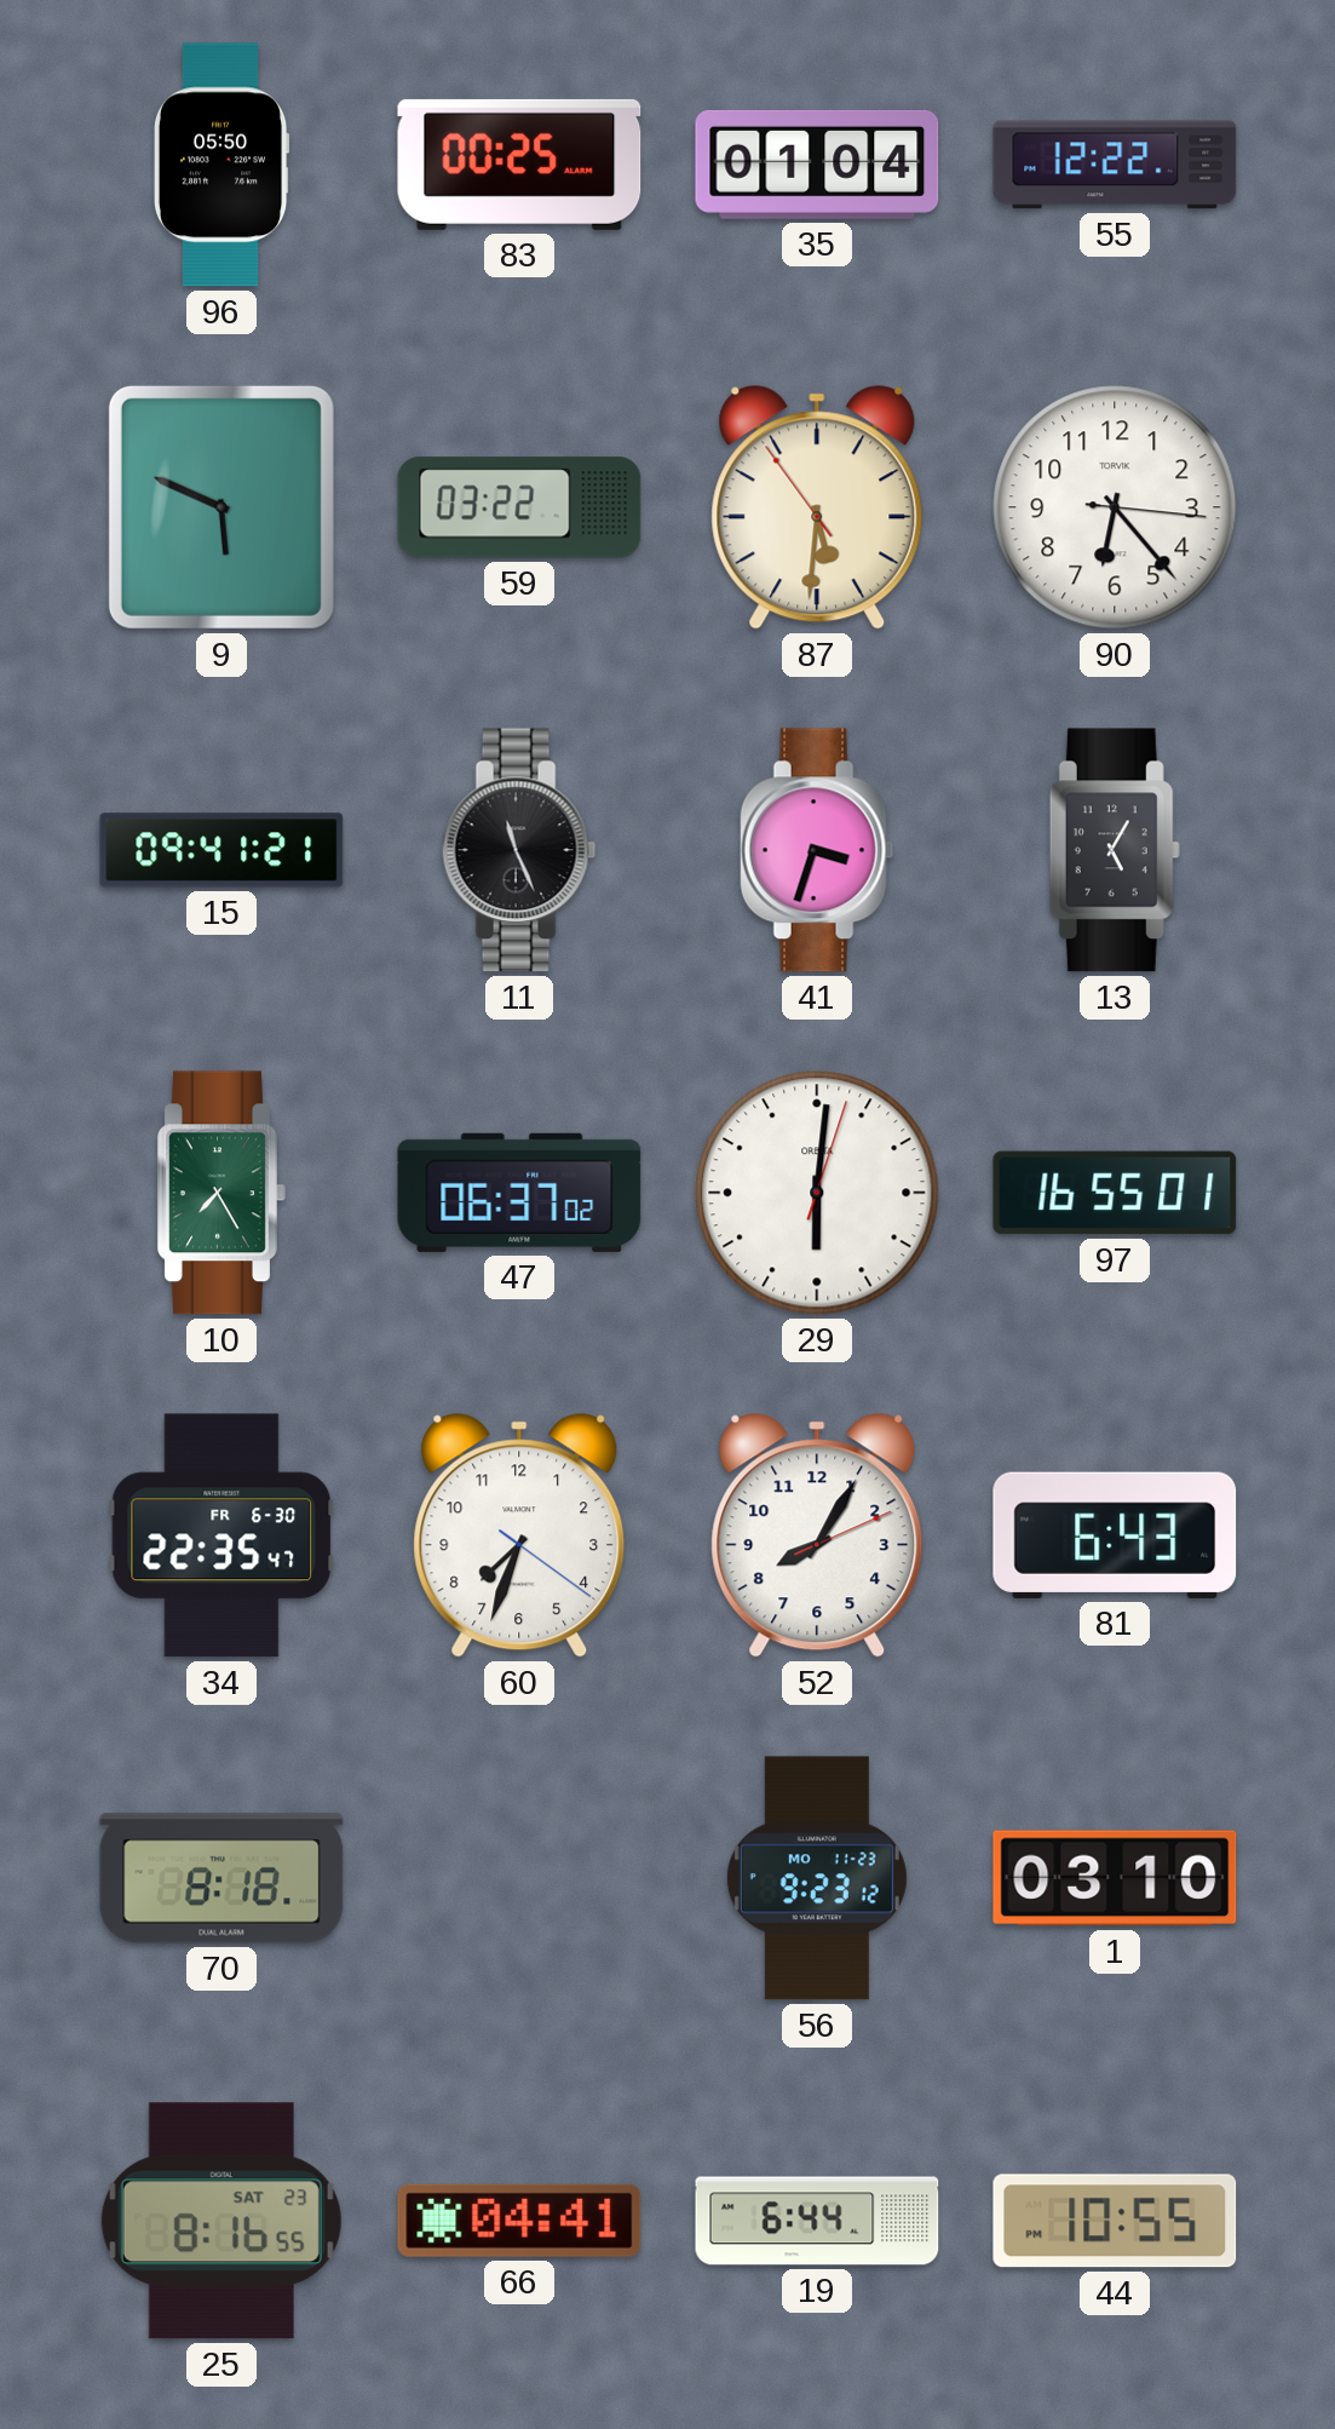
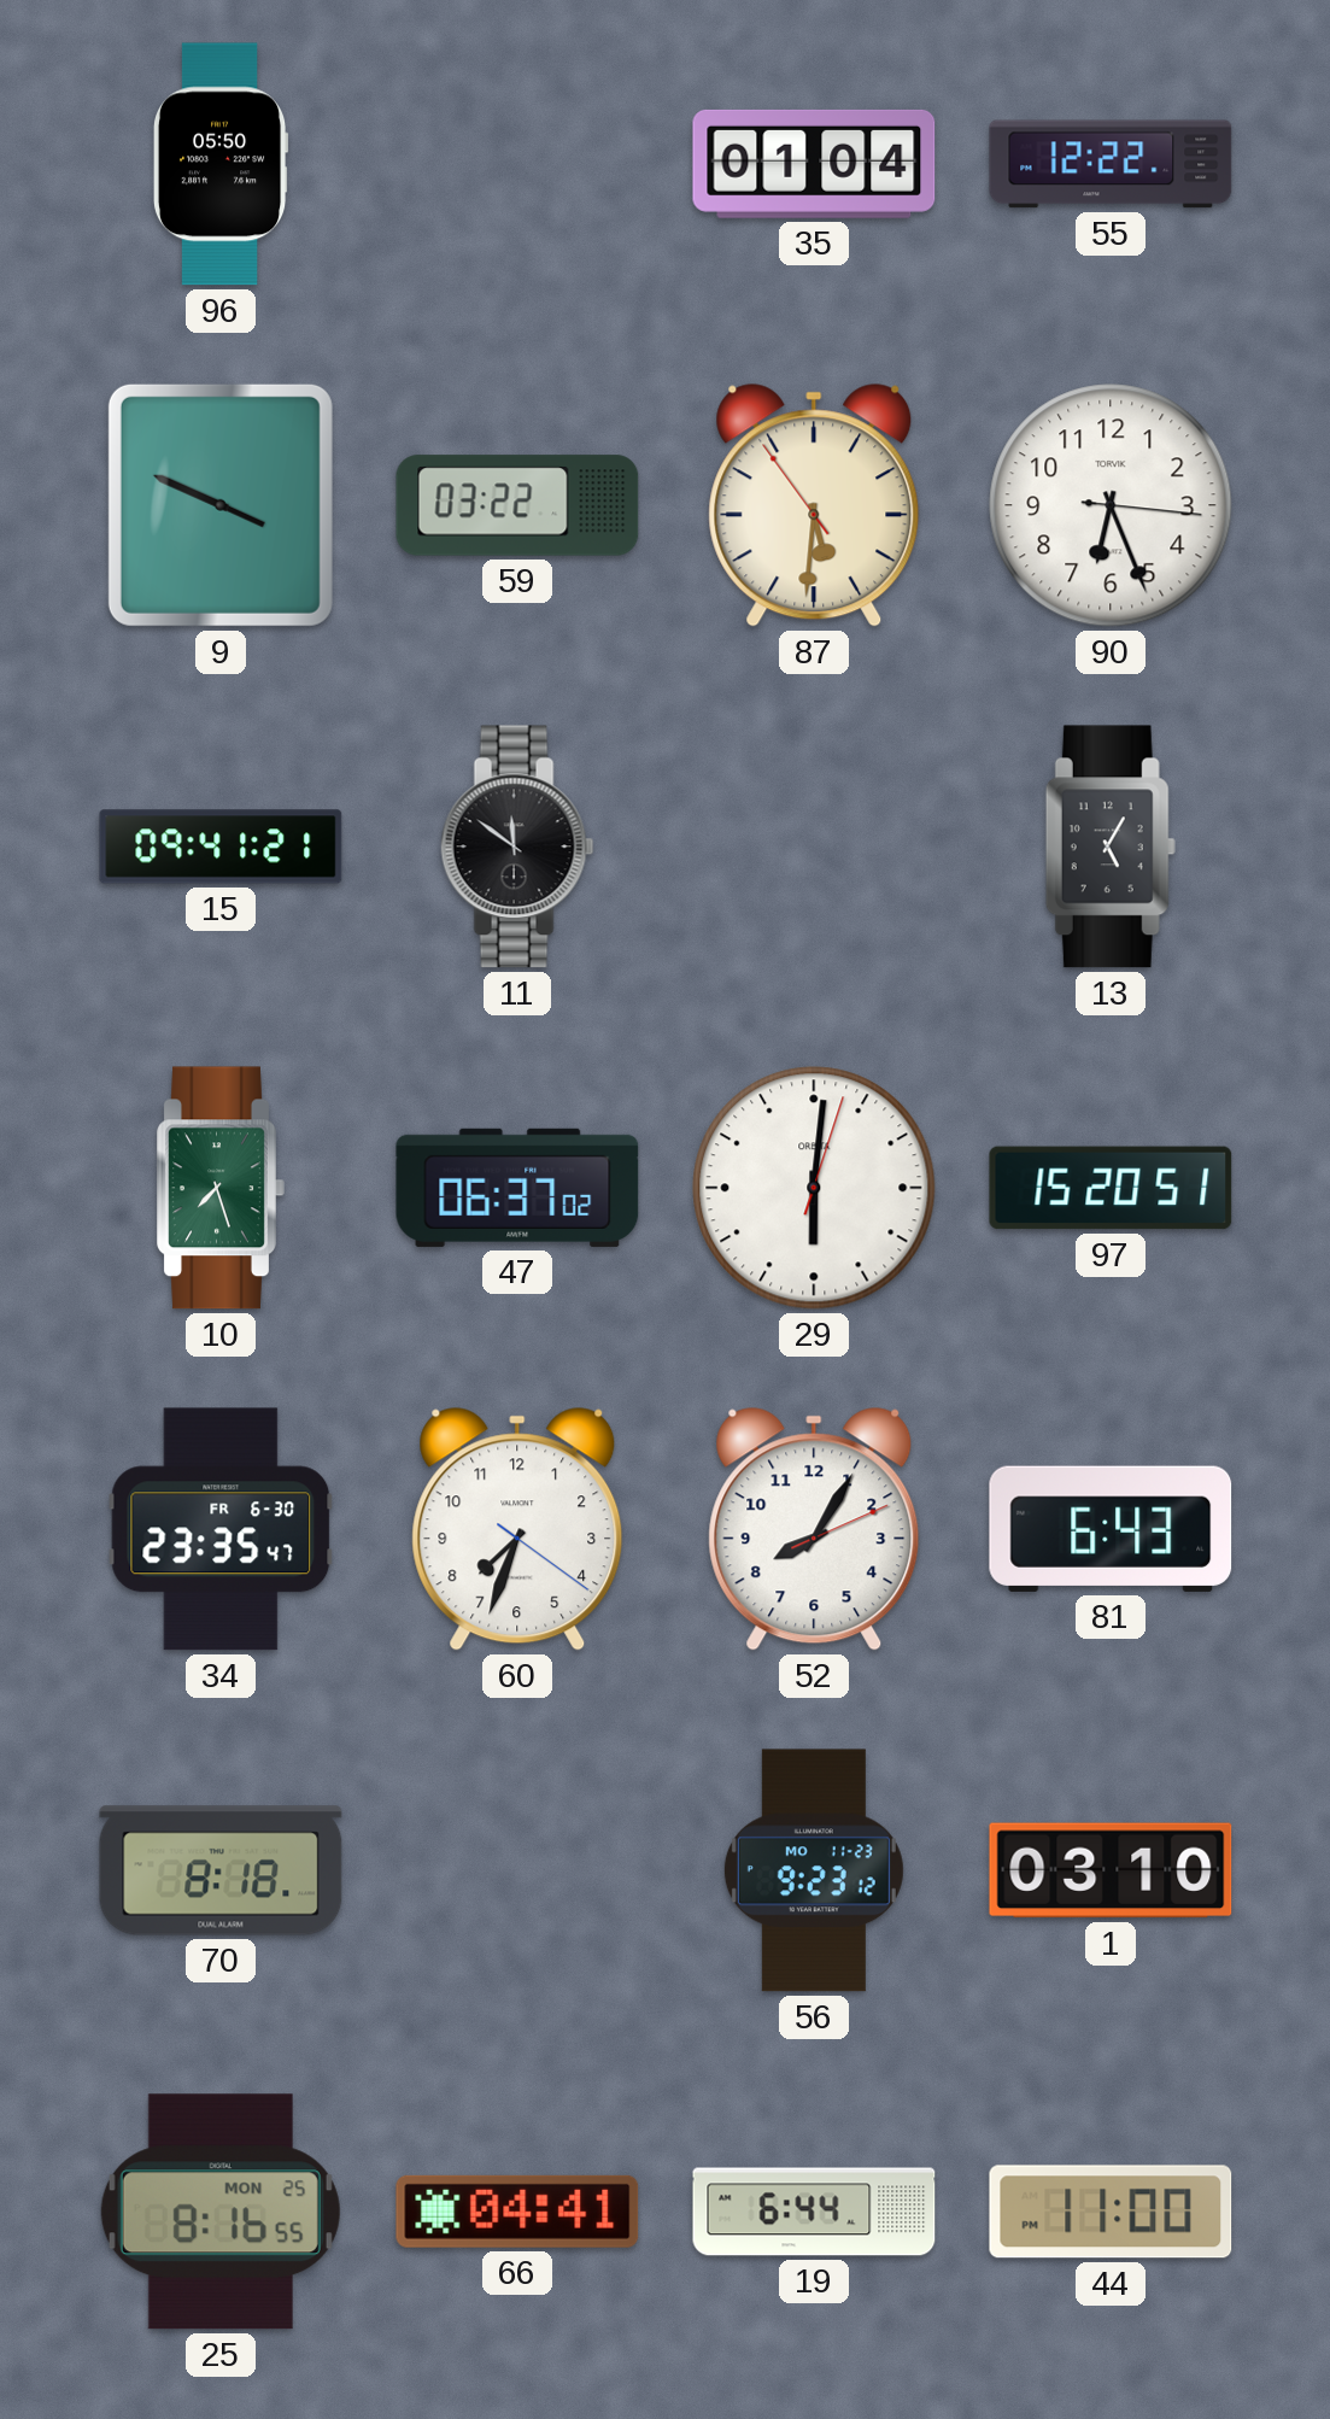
83: 00:25 -> none
9: 5:49 -> 3:49
90: 6:23 -> 6:26
11: 11:26 -> 11:51
41: 3:33 -> none
10: 7:25 -> 7:27
97: 16:55 -> 15:20
34: 22:35 -> 23:35
25 date: SAT 23 -> MON 25
44: 10:55 -> 11:00
